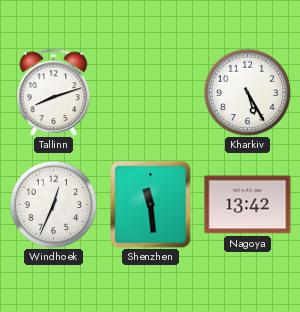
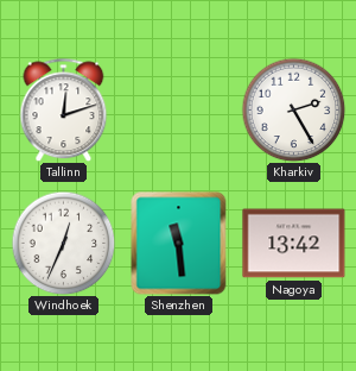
Tallinn: 8:12 -> 12:12
Kharkiv: 5:25 -> 2:25
